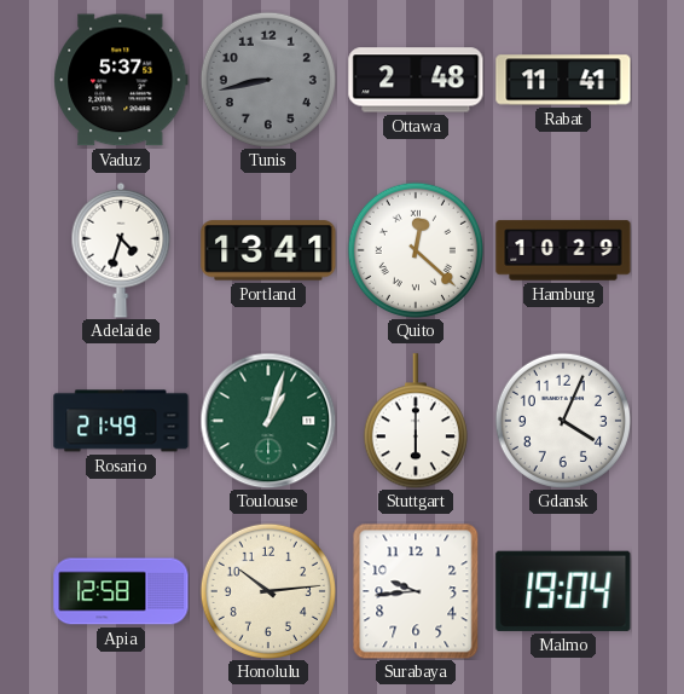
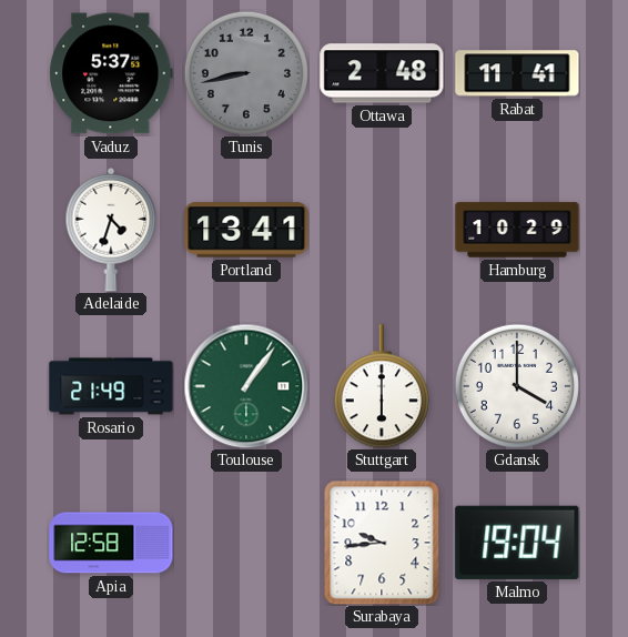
Quito: 12:22 -> none
Toulouse: 1:03 -> 1:06
Gdansk: 4:04 -> 4:00
Honolulu: 10:14 -> none
